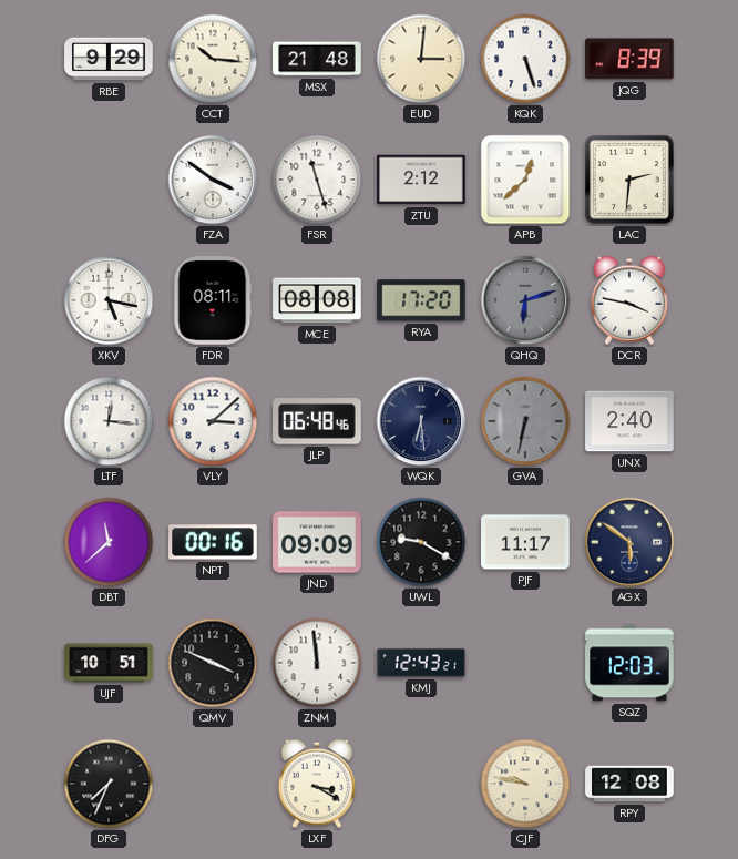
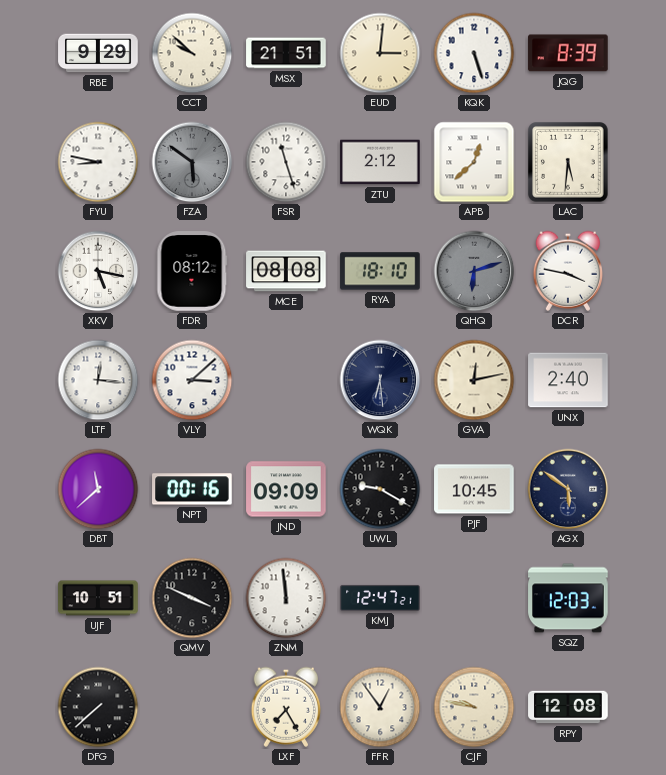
CCT: 10:16 -> 9:52
MSX: 21:48 -> 21:51
FYU: none -> 8:47
FZA: 3:51 -> 5:51
FZA dial: white -> grey
LAC: 2:31 -> 5:31
FDR: 08:11 -> 08:12
RYA: 17:20 -> 18:10
JLP: 06:48 -> none
GVA: 6:32 -> 12:13
GVA dial: grey -> cream
PJF: 11:17 -> 10:45
KMJ: 12:43 -> 12:47
DFG: 7:34 -> 7:38
LXF: 3:20 -> 7:25
FFR: none -> 12:54
